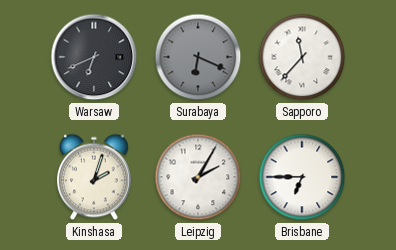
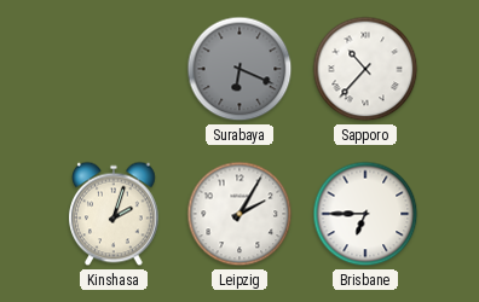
Warsaw: 6:41 -> none
Sapporo: 11:37 -> 10:37
